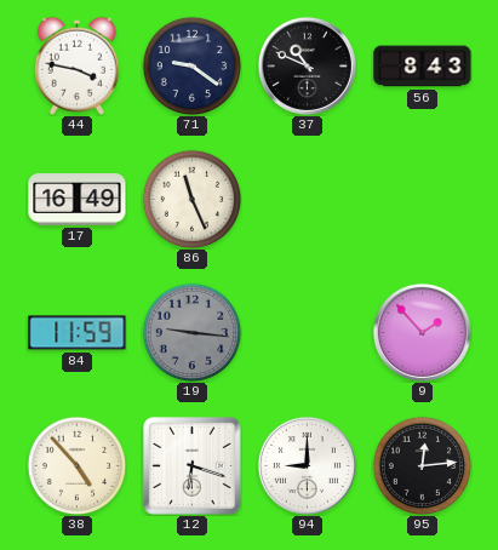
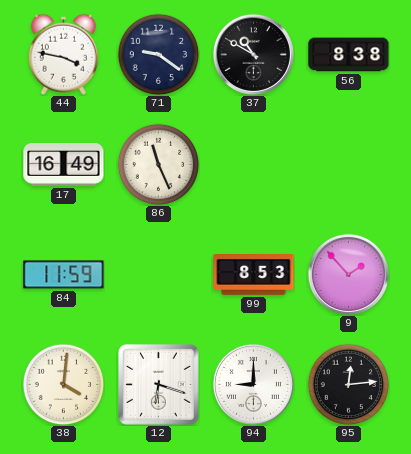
37: 10:49 -> 10:50
56: 8:43 -> 8:38
19: 9:16 -> none
99: none -> 8:53
38: 4:53 -> 4:01
